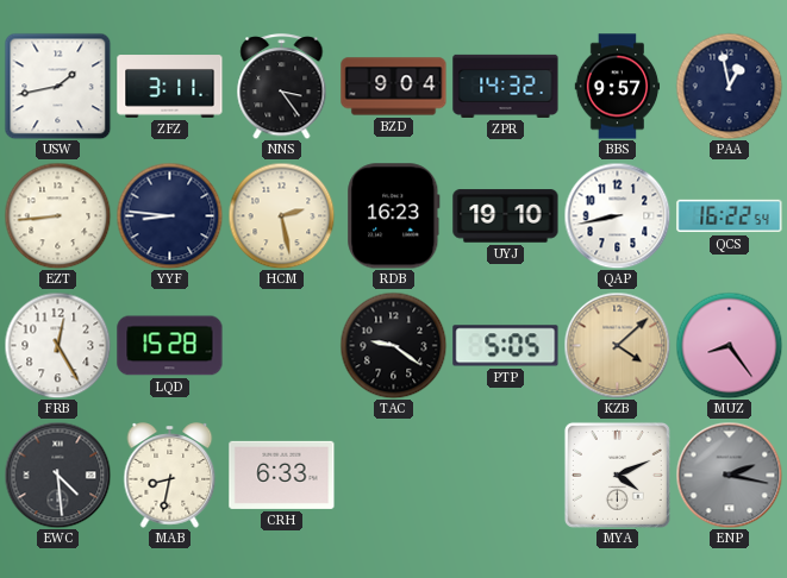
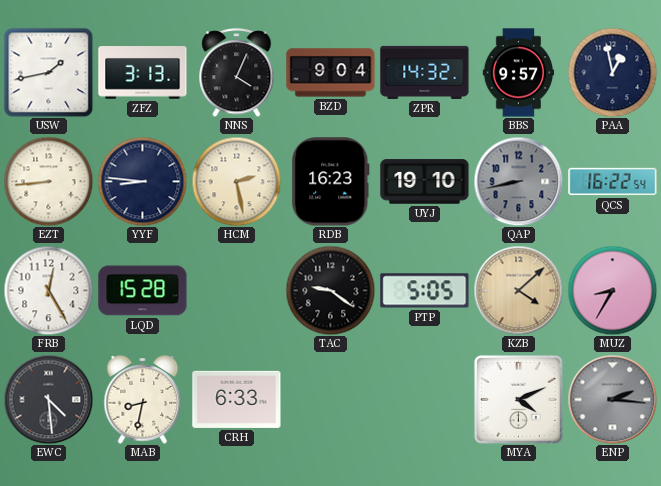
ZFZ: 3:11 -> 3:13
NNS: 3:24 -> 4:04
QAP dial: white -> grey
MUZ: 8:24 -> 8:35
ENP: 2:17 -> 2:16
